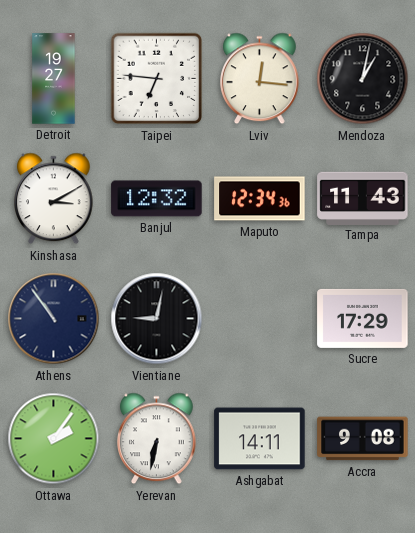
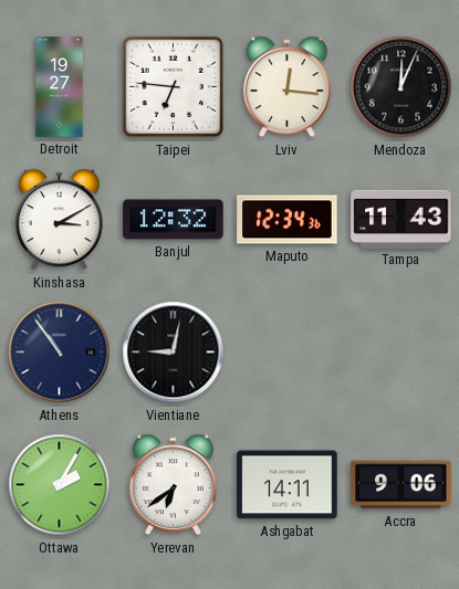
Mendoza: 1:02 -> 12:04
Sucre: 17:29 -> none
Ottawa: 2:06 -> 2:05
Yerevan: 6:32 -> 6:39
Accra: 9:08 -> 9:06
